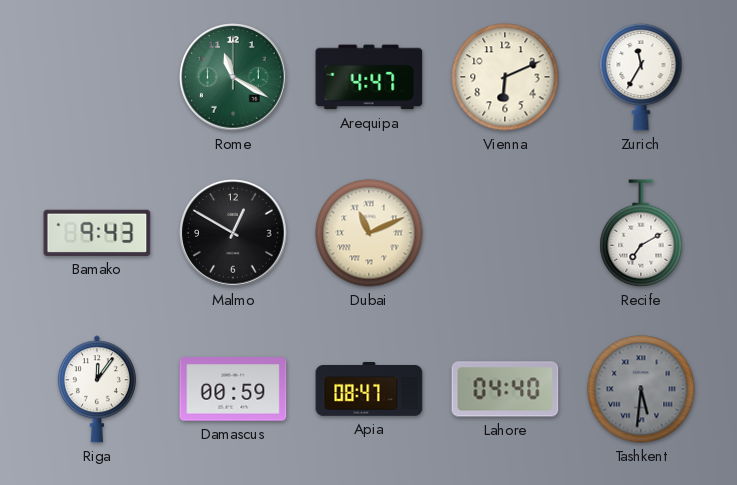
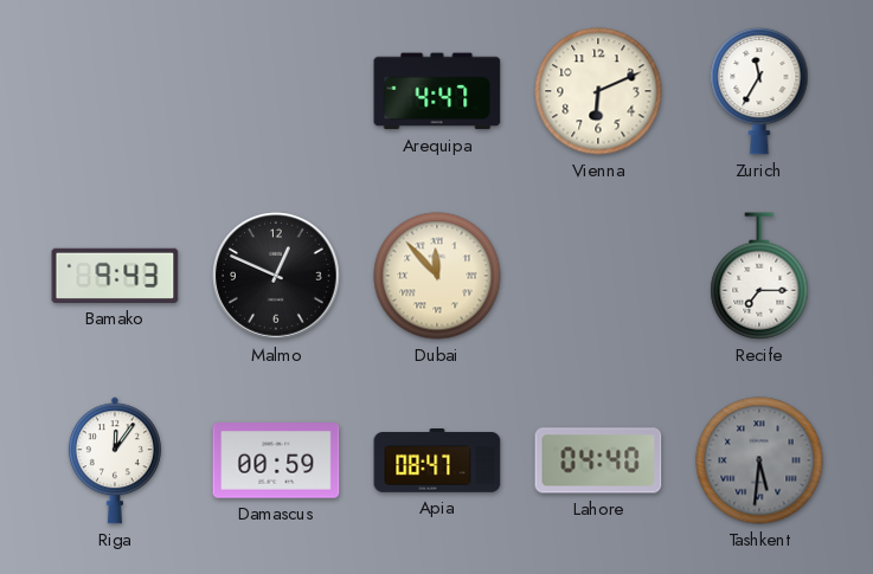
Rome: 11:20 -> none
Malmo: 12:50 -> 12:49
Dubai: 11:11 -> 11:53
Recife: 7:10 -> 7:15
